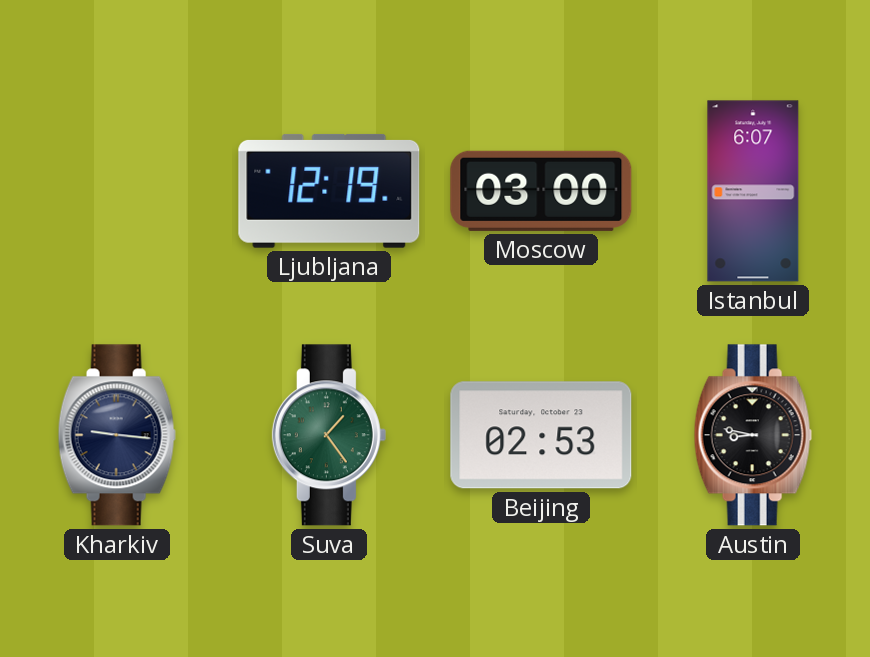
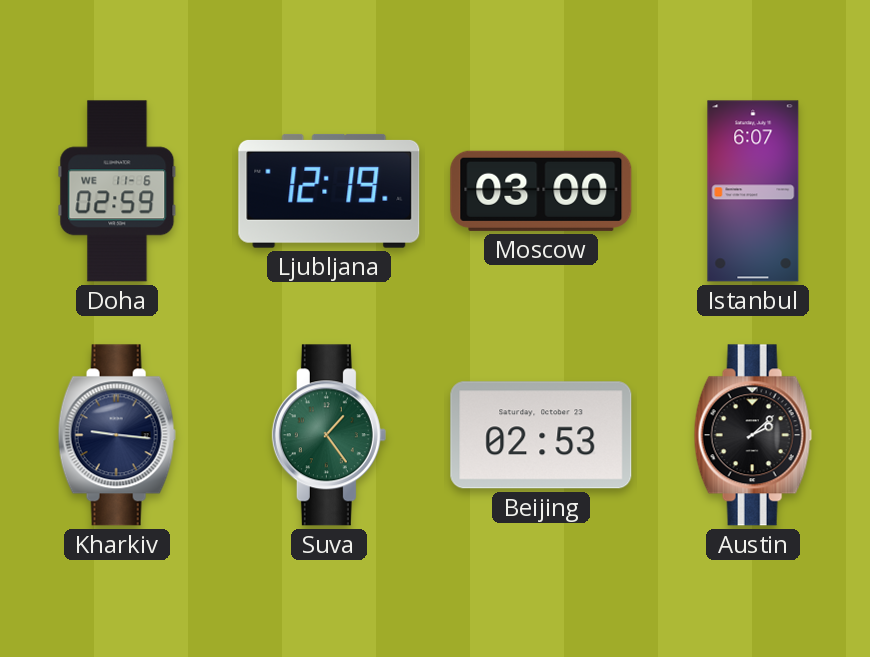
Doha: none -> 02:59
Austin: 8:47 -> 2:08
